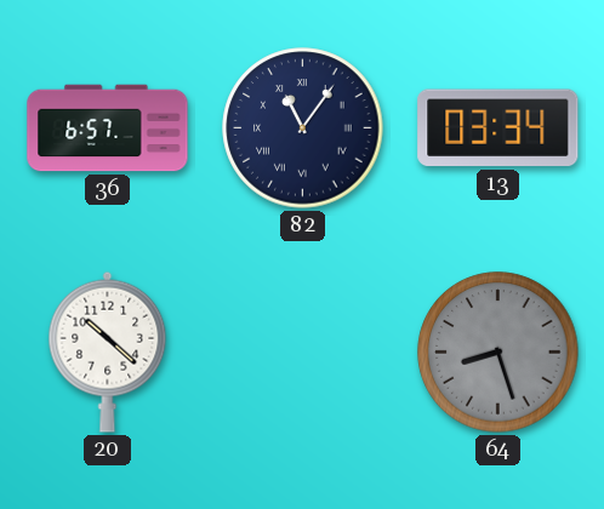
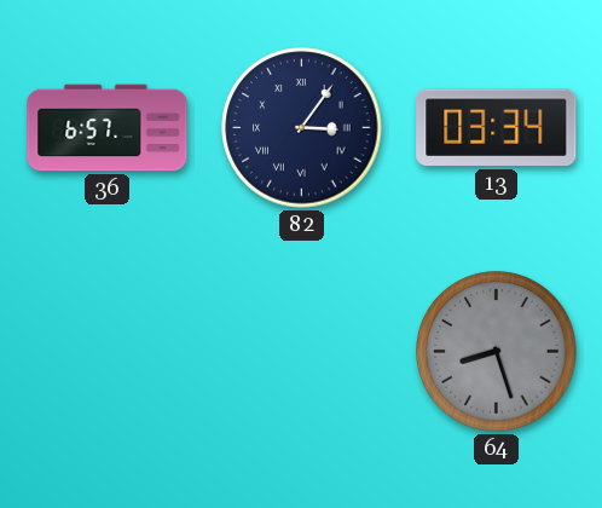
82: 11:06 -> 3:06
20: 10:22 -> none
